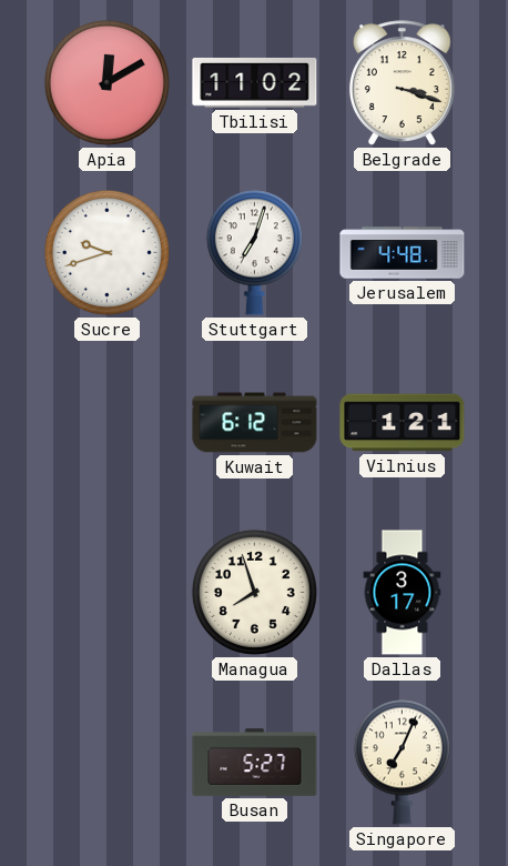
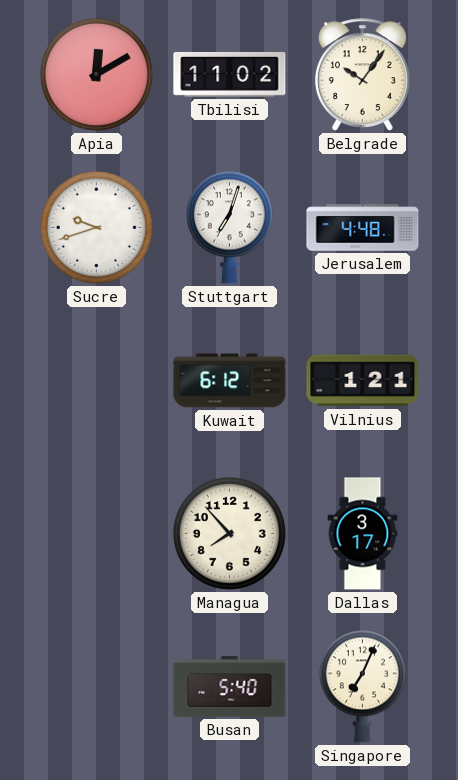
Belgrade: 3:18 -> 10:06
Managua: 7:57 -> 7:53
Busan: 5:27 -> 5:40
